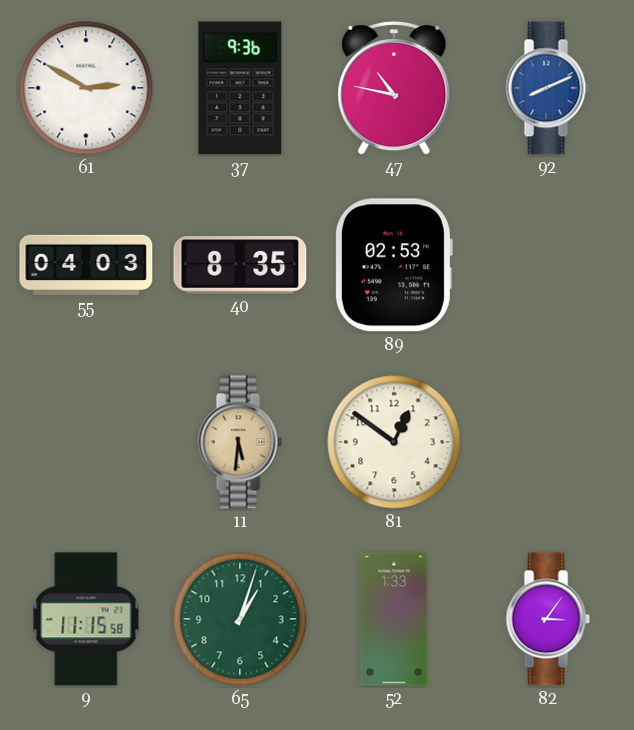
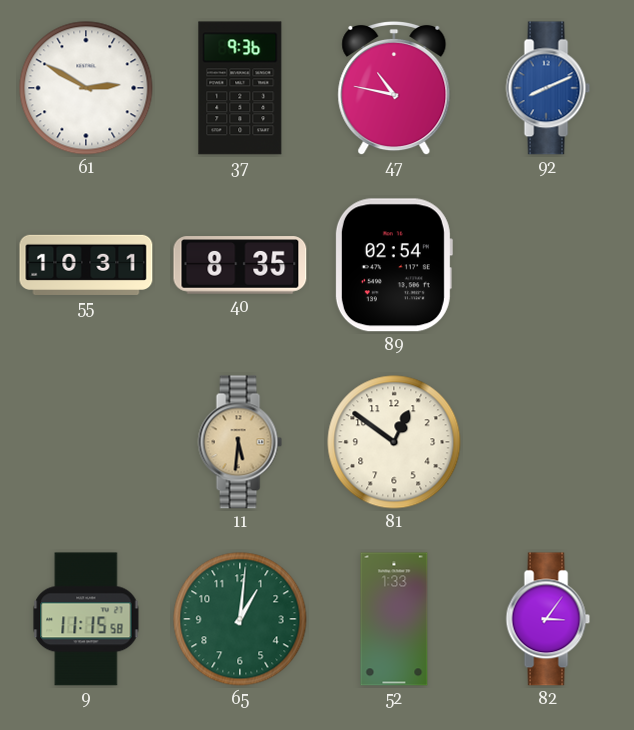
55: 04:03 -> 10:31
89: 02:53 -> 02:54
65: 1:03 -> 1:01
